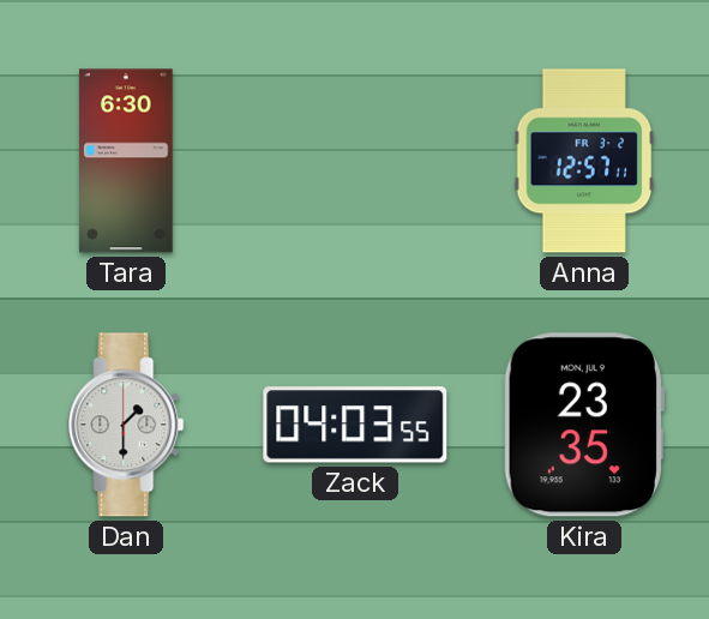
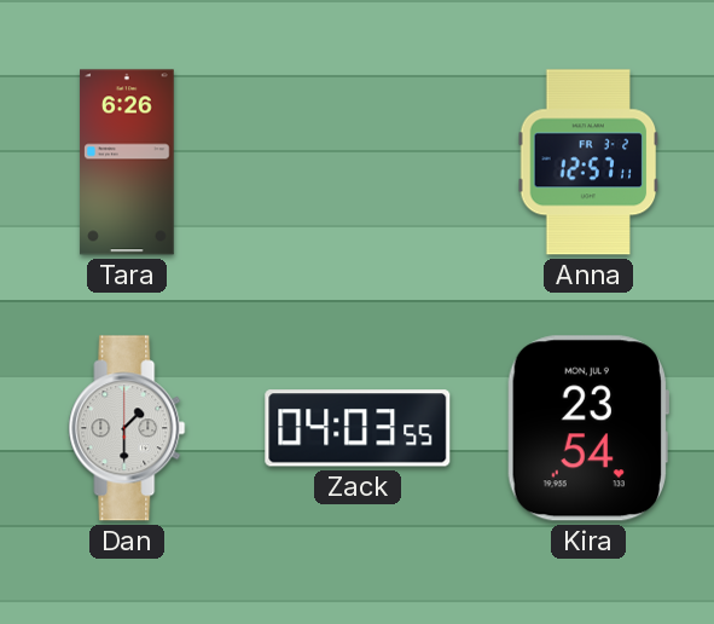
Tara: 6:30 -> 6:26
Kira: 23:35 -> 23:54
